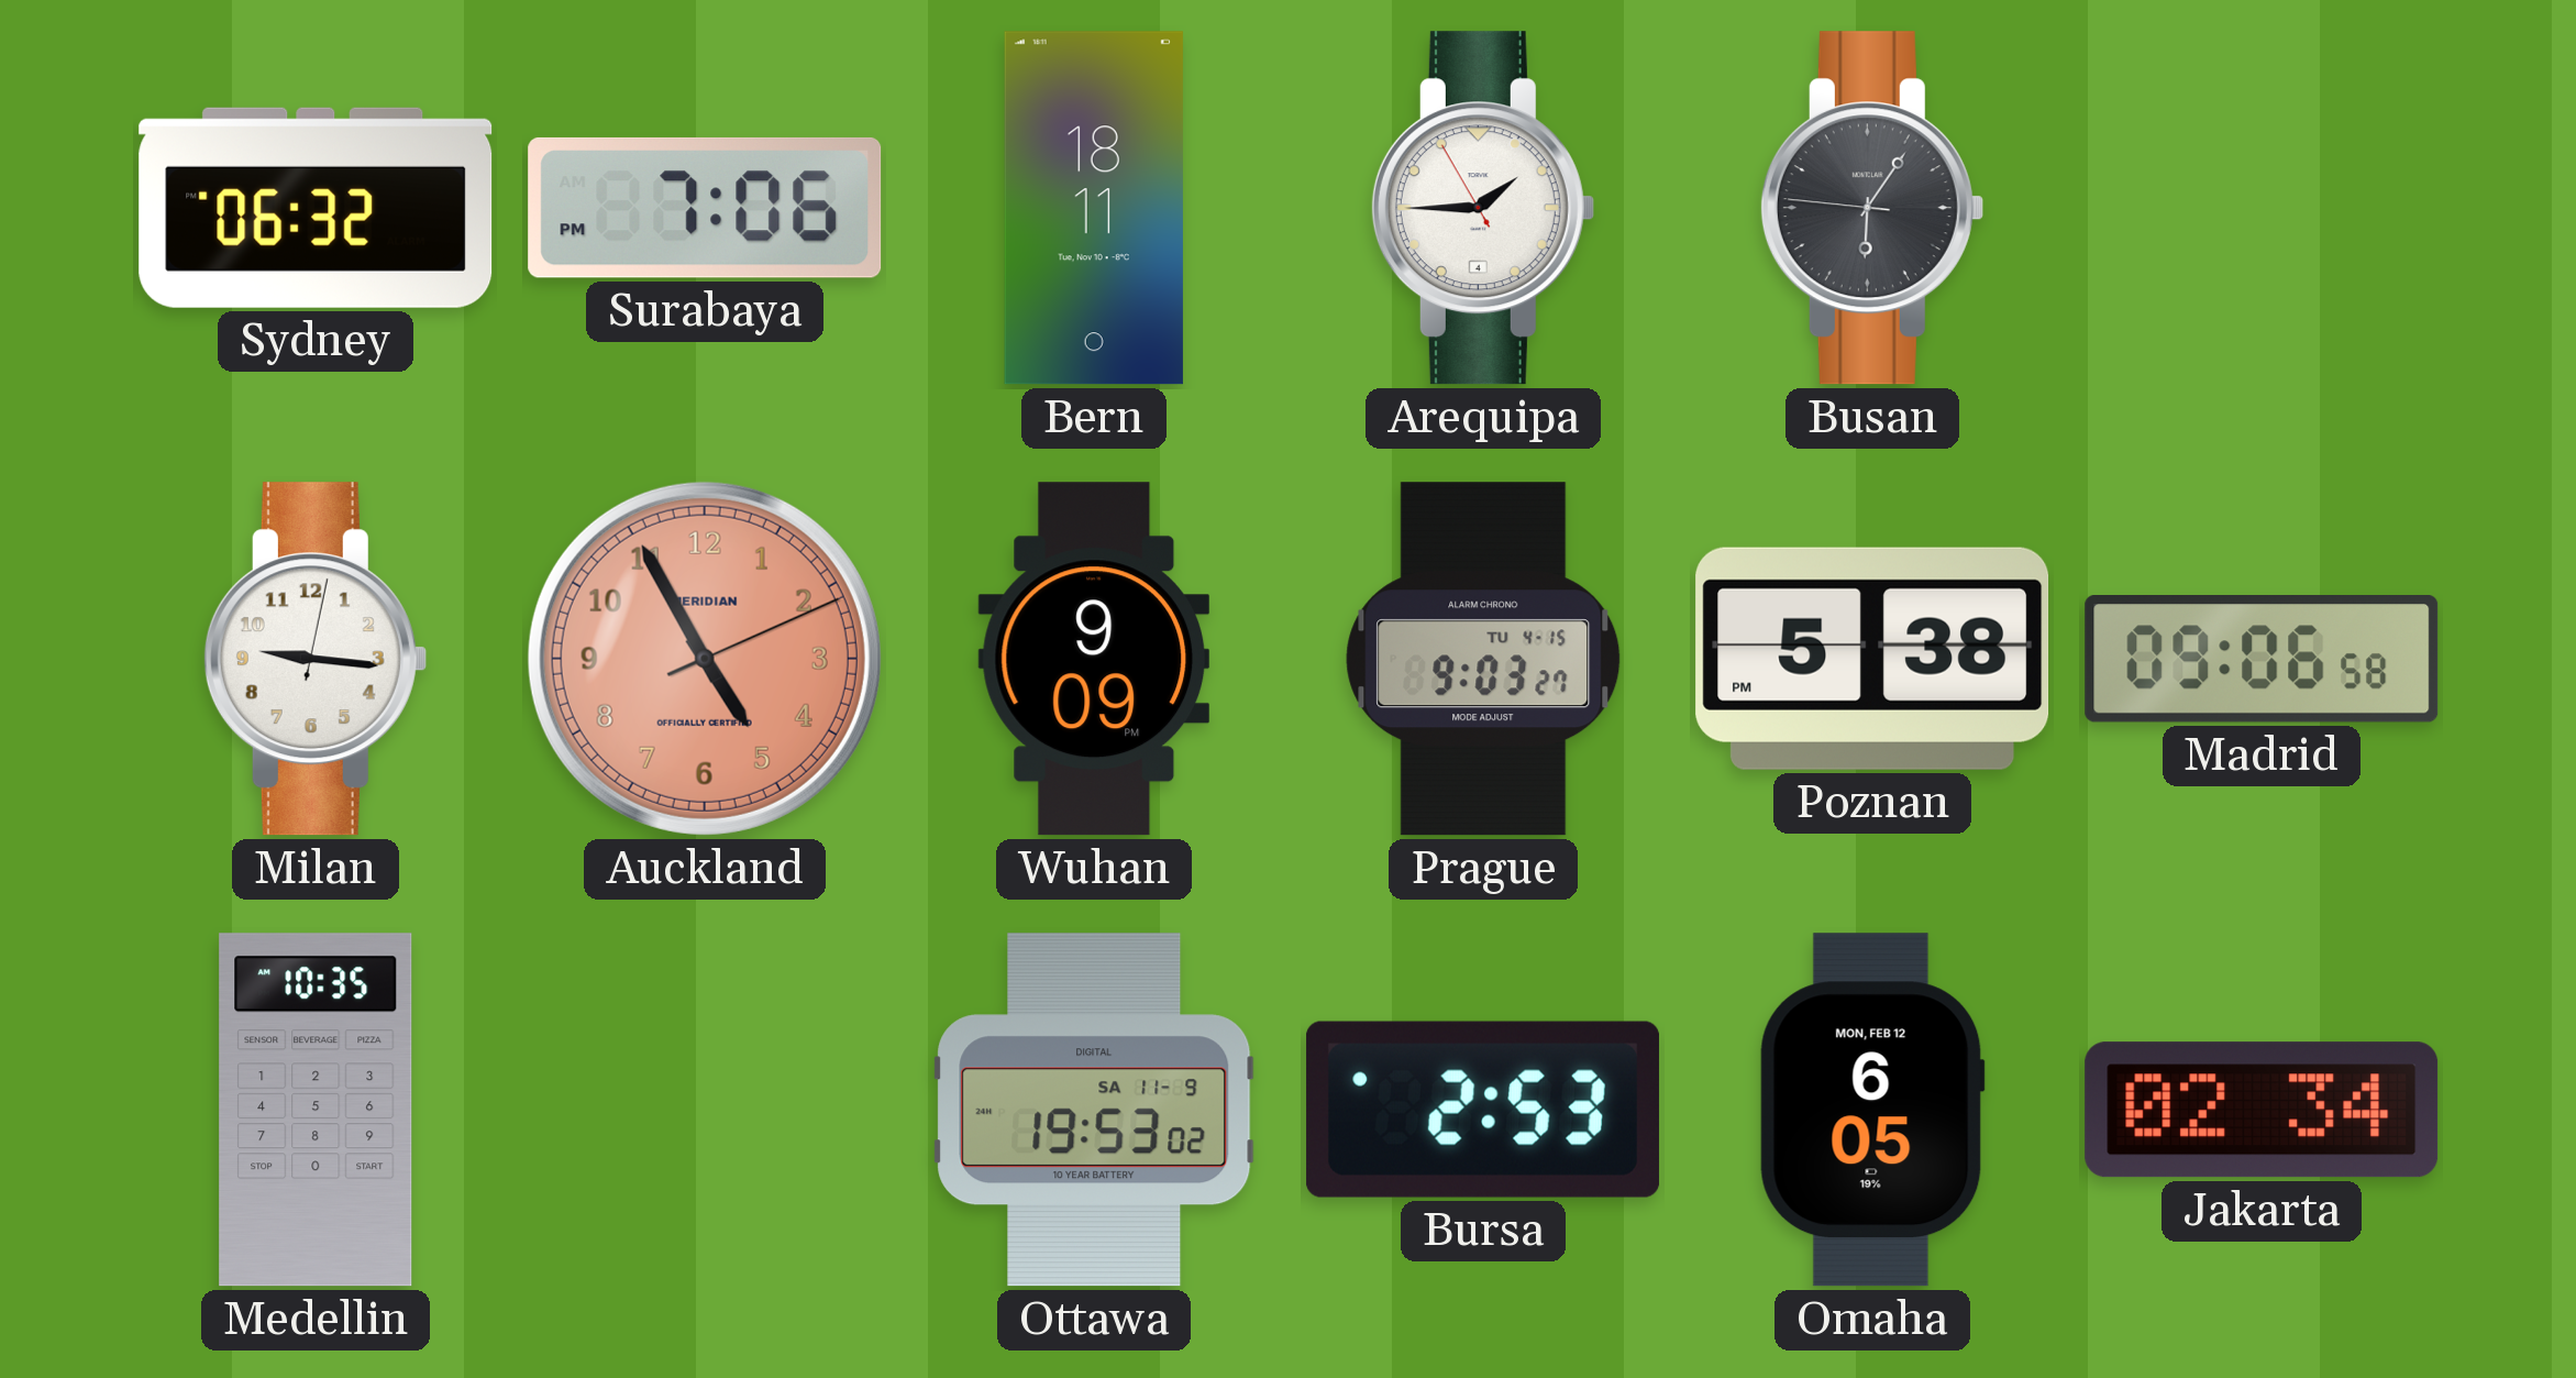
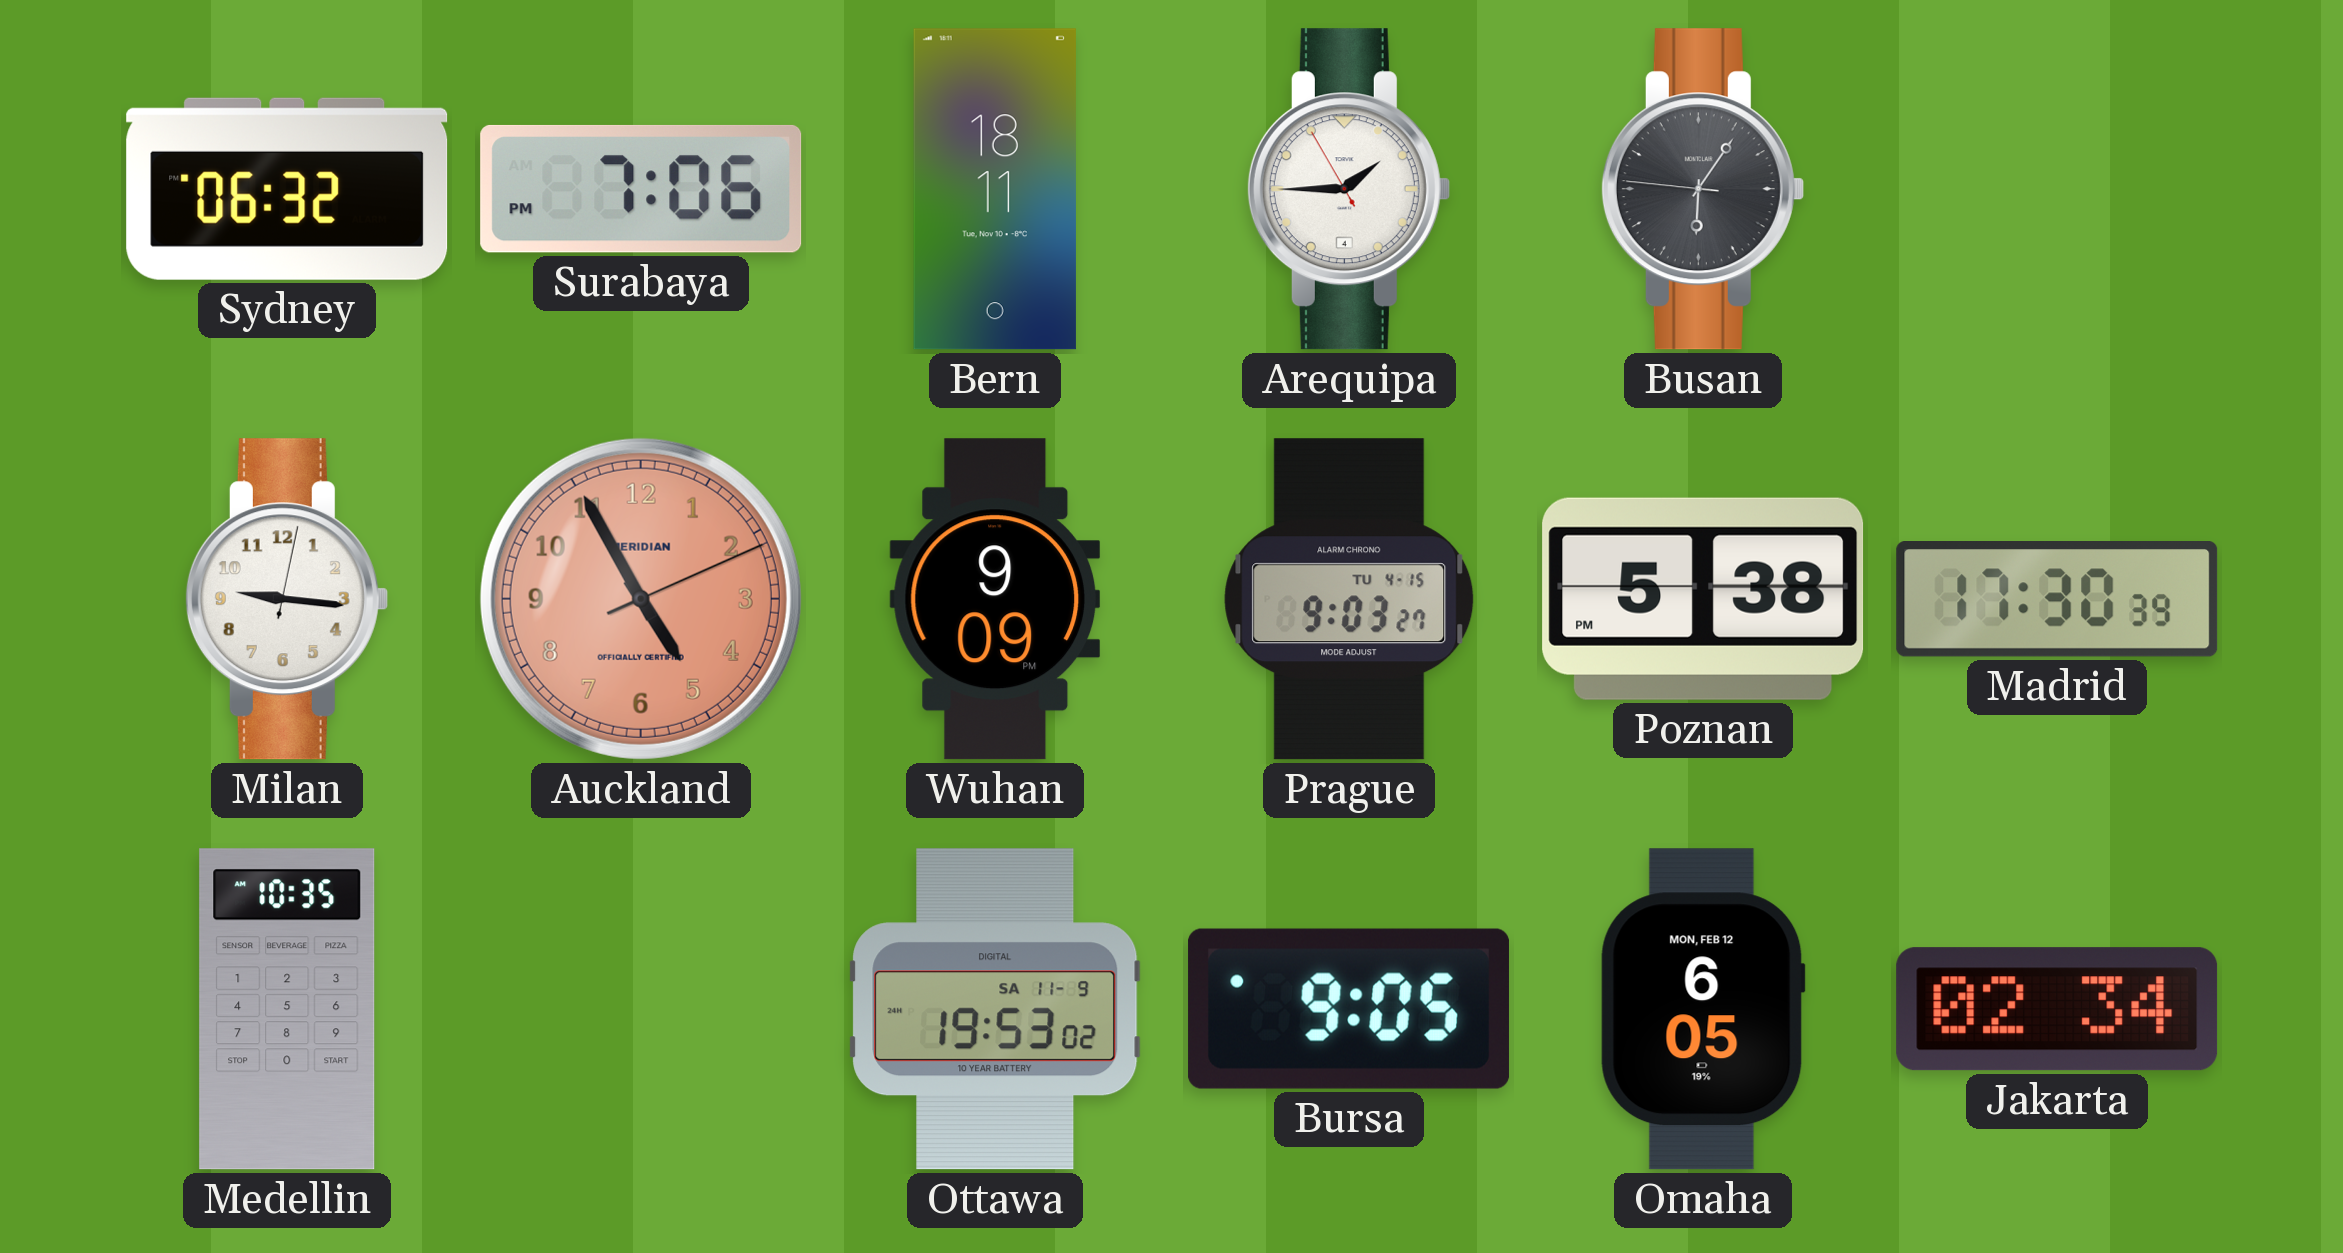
Madrid: 09:06 -> 17:30
Bursa: 2:53 -> 9:05
